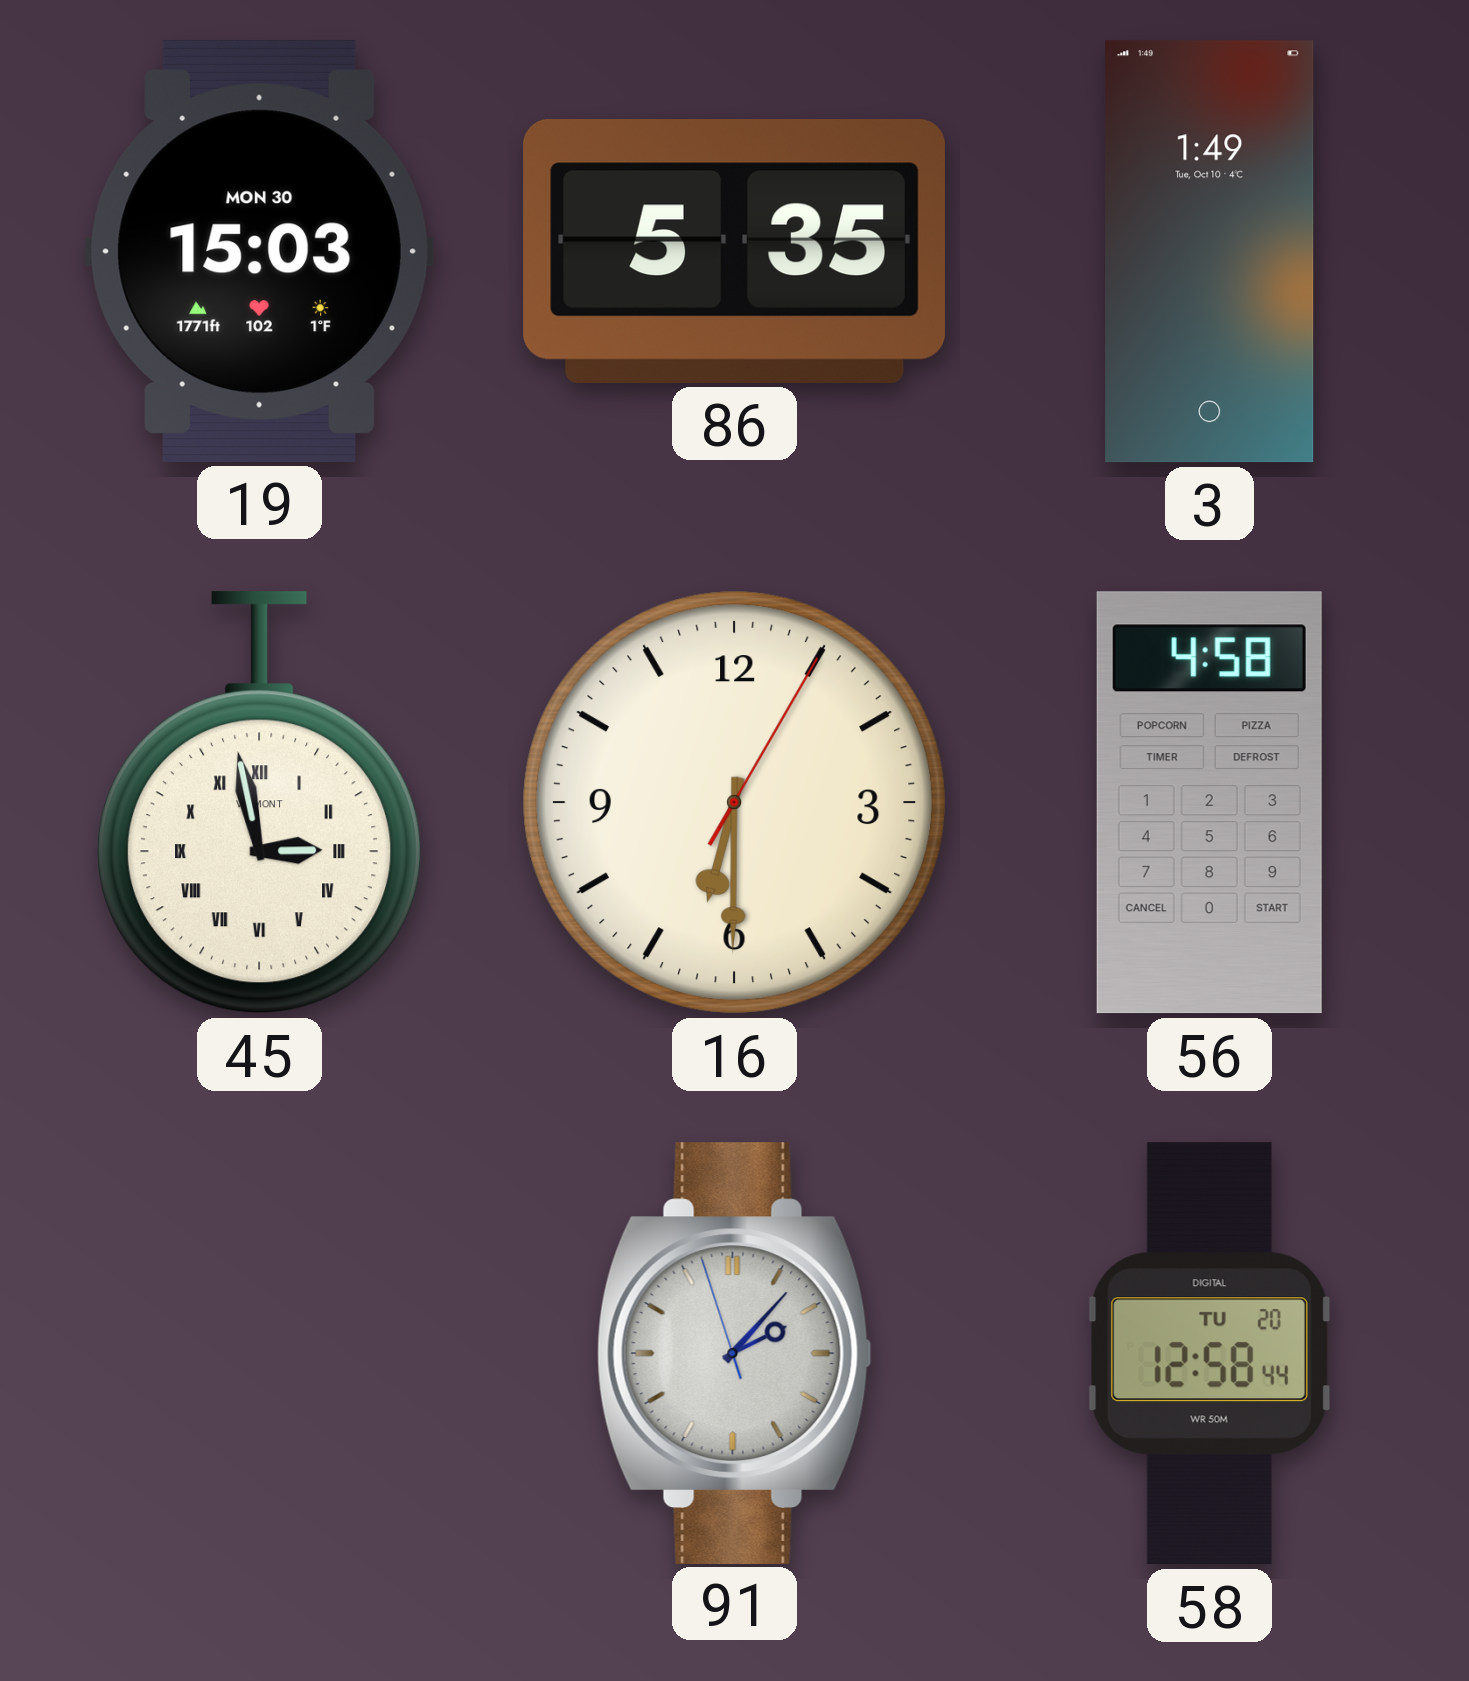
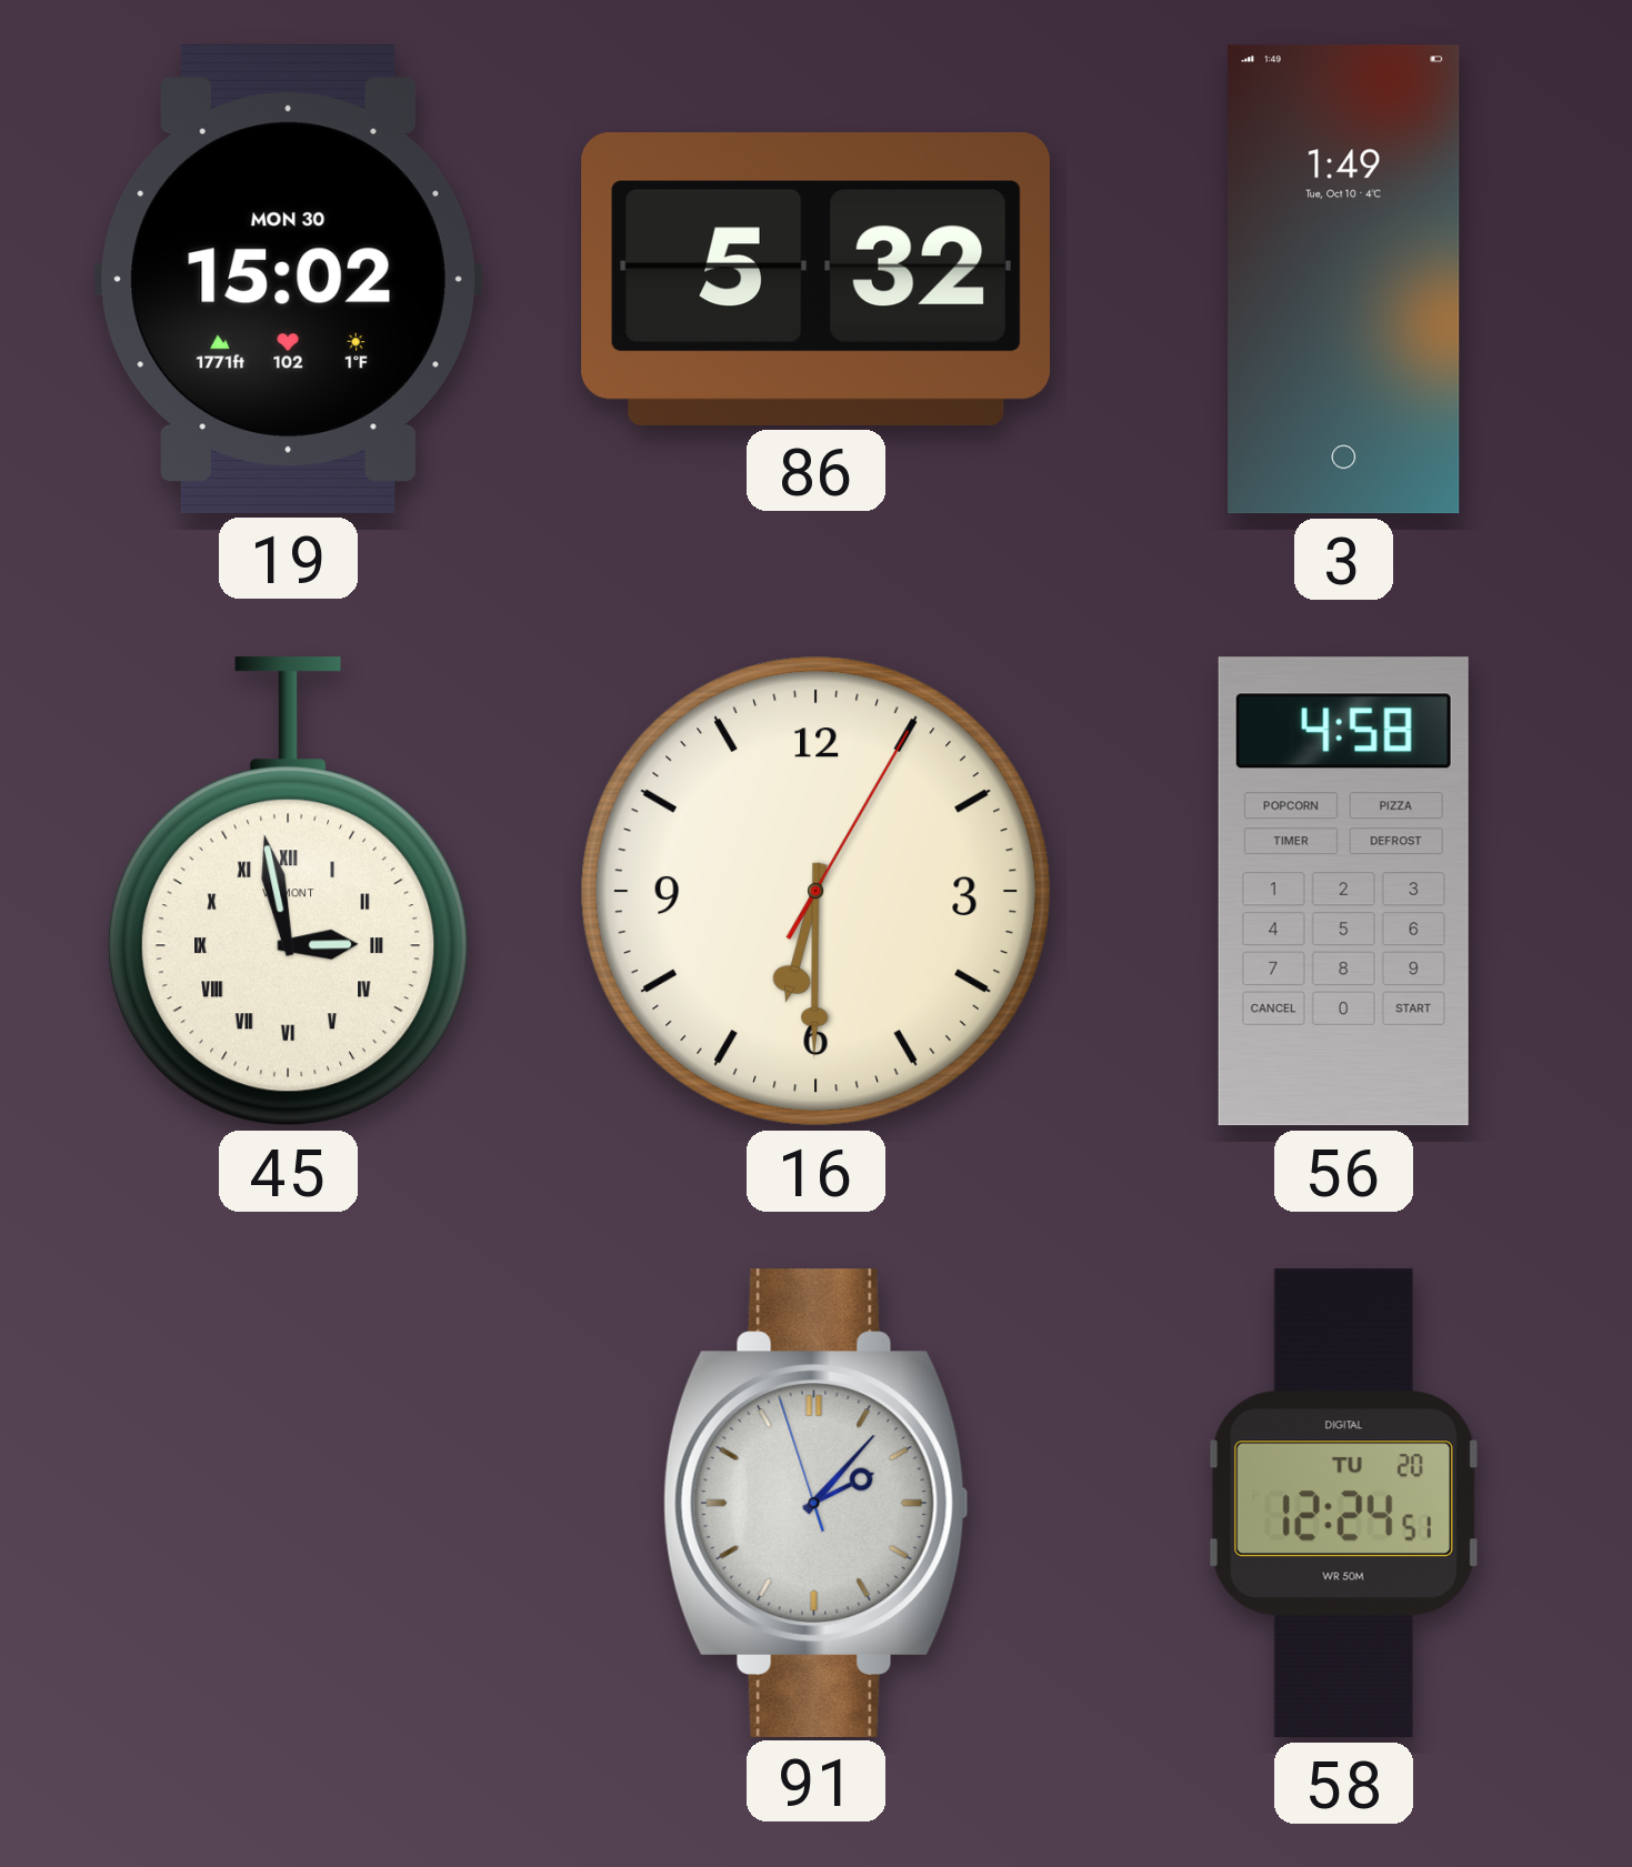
19: 15:03 -> 15:02
86: 5:35 -> 5:32
58: 12:58 -> 12:24
